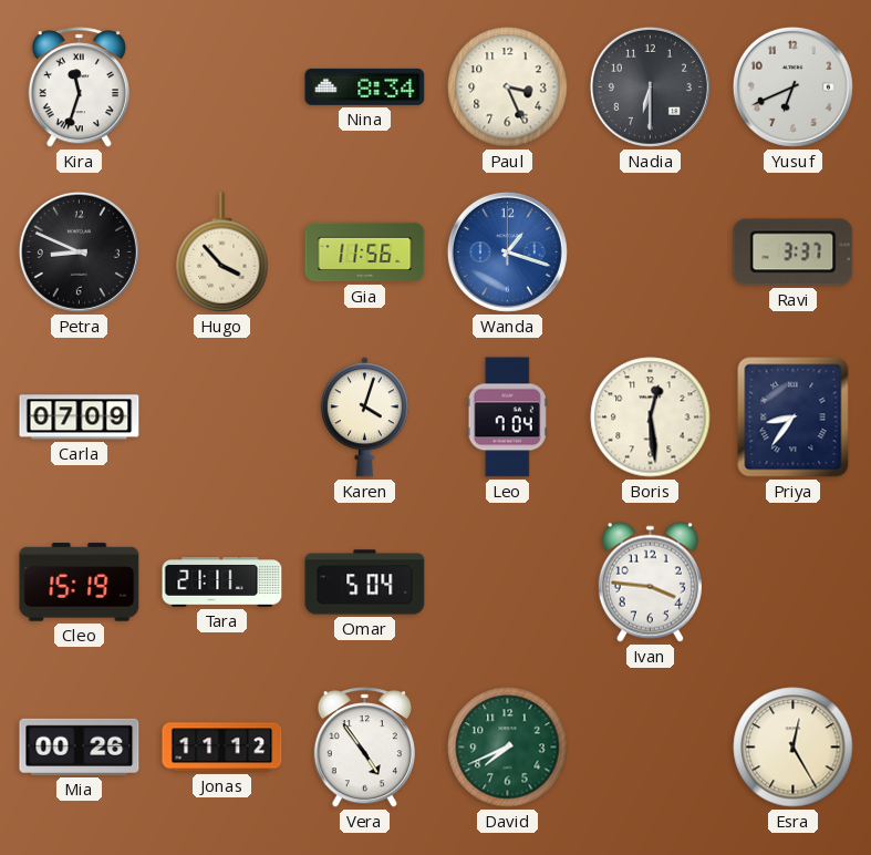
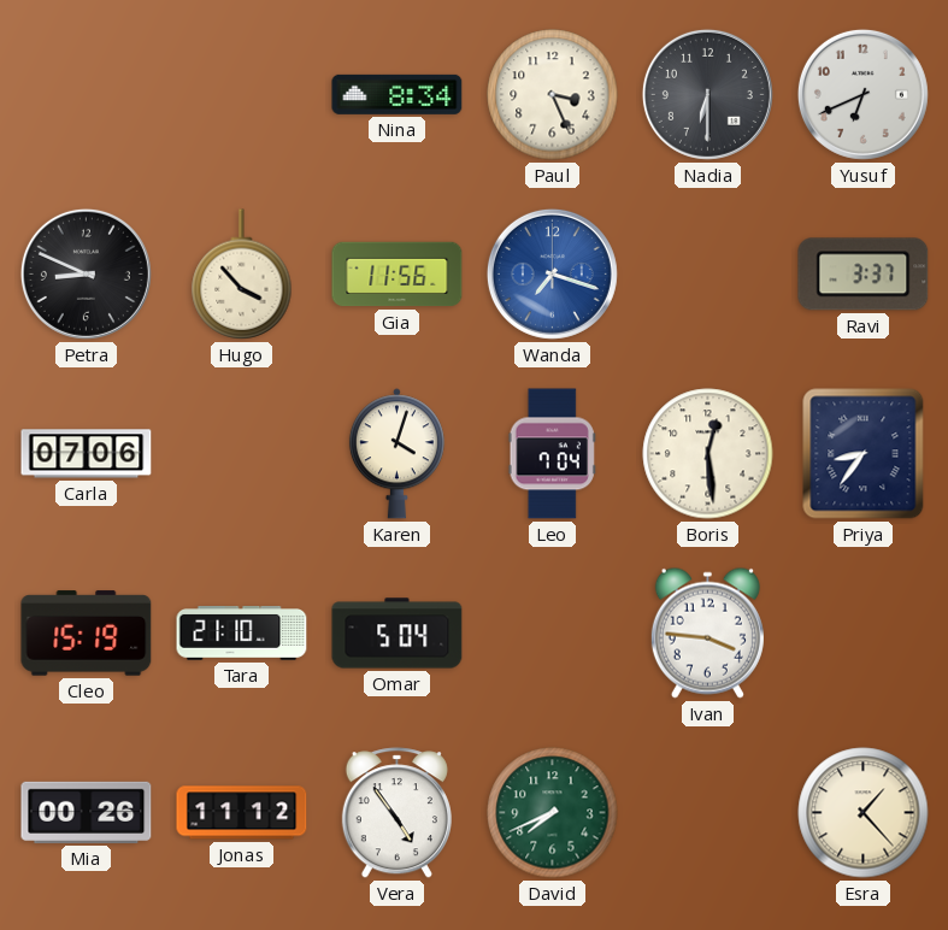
Kira: 11:33 -> none
Wanda: 1:18 -> 7:18
Carla: 07:09 -> 07:06
Tara: 21:11 -> 21:10
Esra: 12:25 -> 1:23
